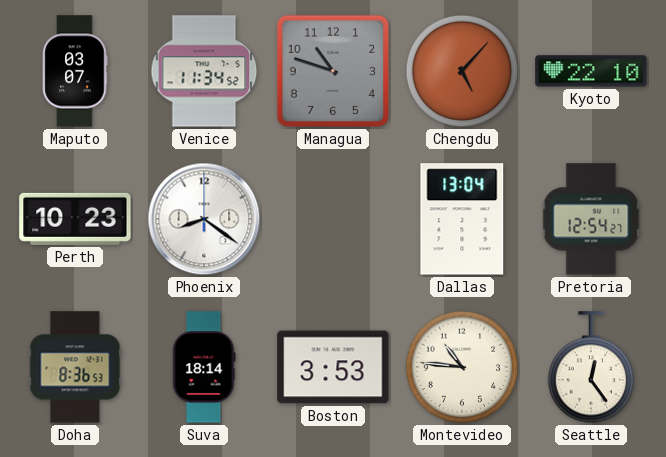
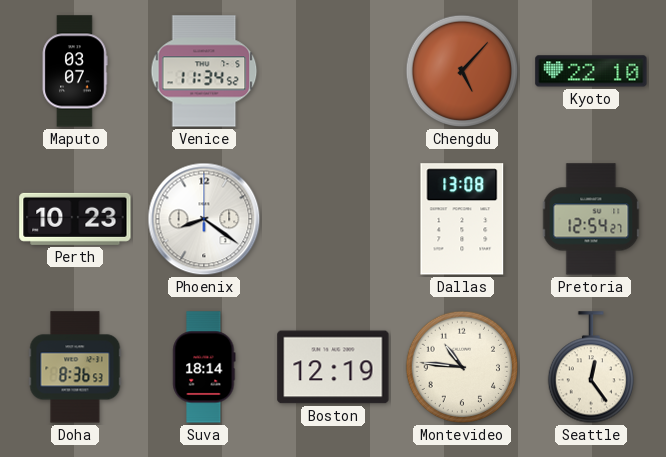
Managua: 10:48 -> none
Dallas: 13:04 -> 13:08
Boston: 3:53 -> 12:19
